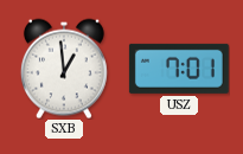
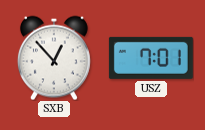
SXB: 12:59 -> 12:53
